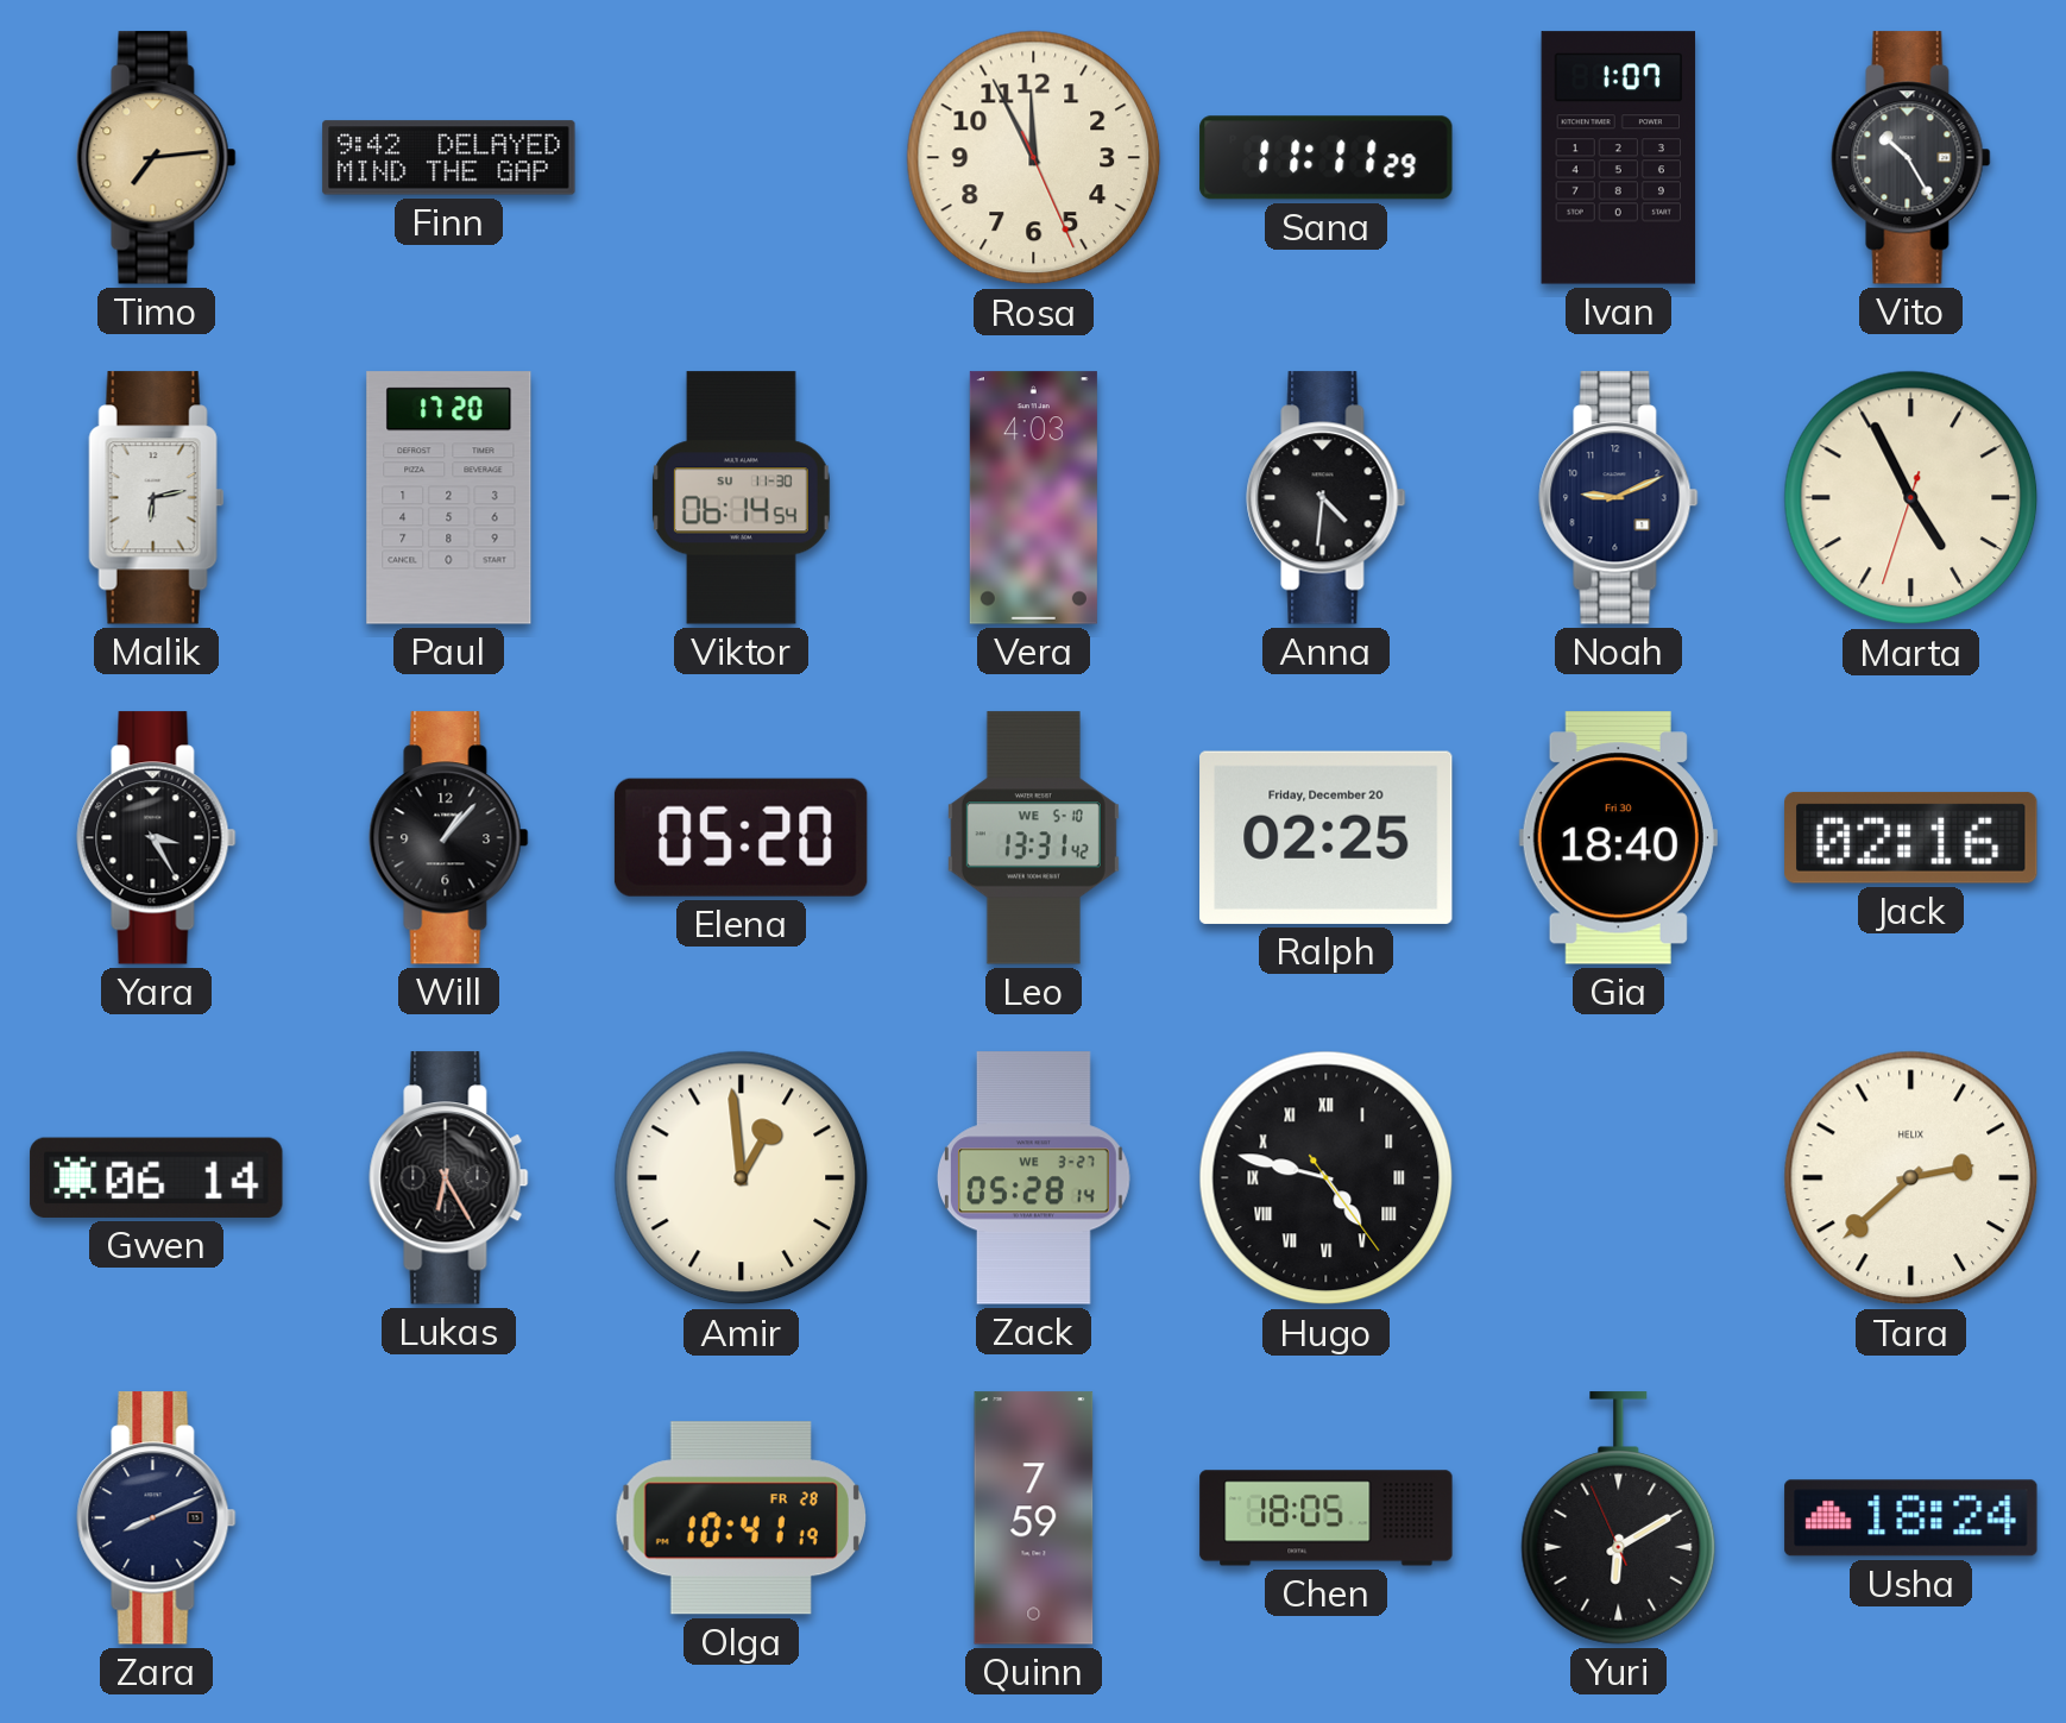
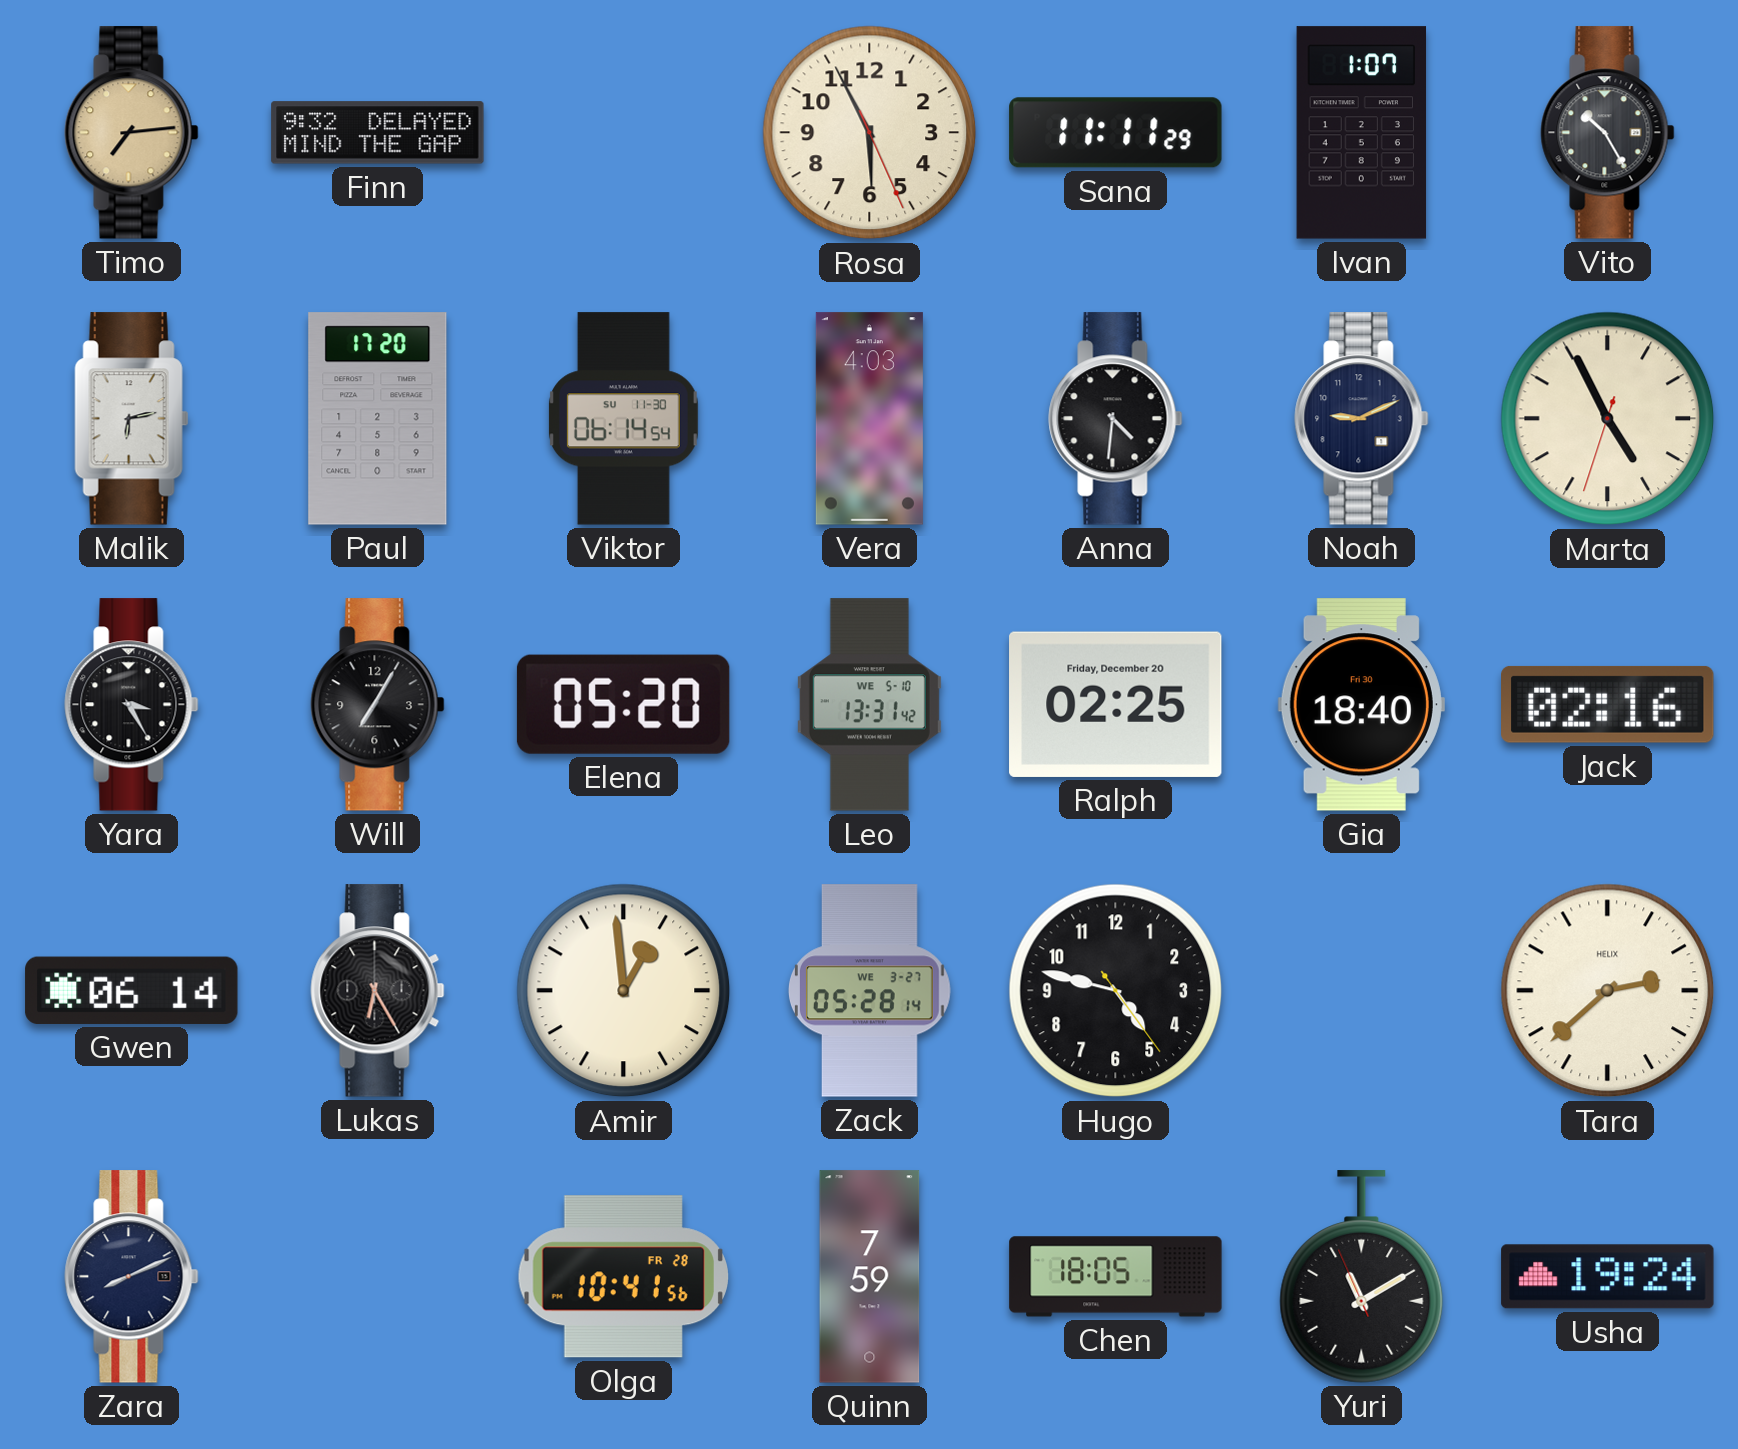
Finn: 9:42 -> 9:32
Rosa: 11:55 -> 5:55
Will: 1:07 -> 7:05
Hugo numerals: Roman -> Arabic
Olga: 10:41:19 -> 10:41:56
Yuri: 6:09 -> 11:09
Usha: 18:24 -> 19:24
